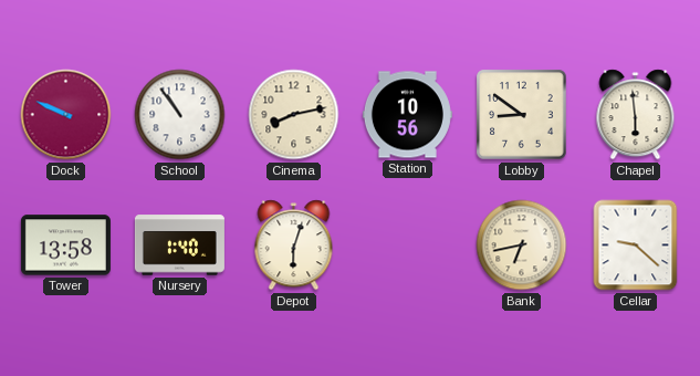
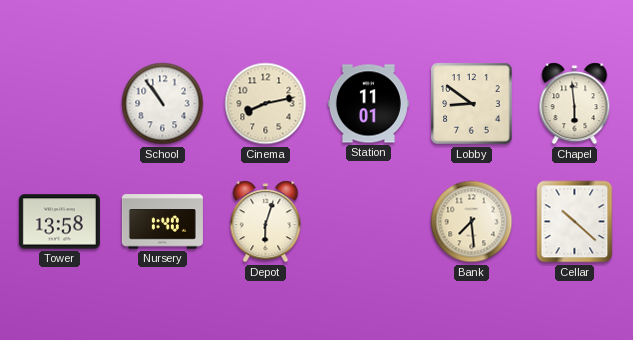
Dock: 9:49 -> none
Station: 10:56 -> 11:01
Bank: 6:43 -> 7:29
Cellar: 9:22 -> 10:22
